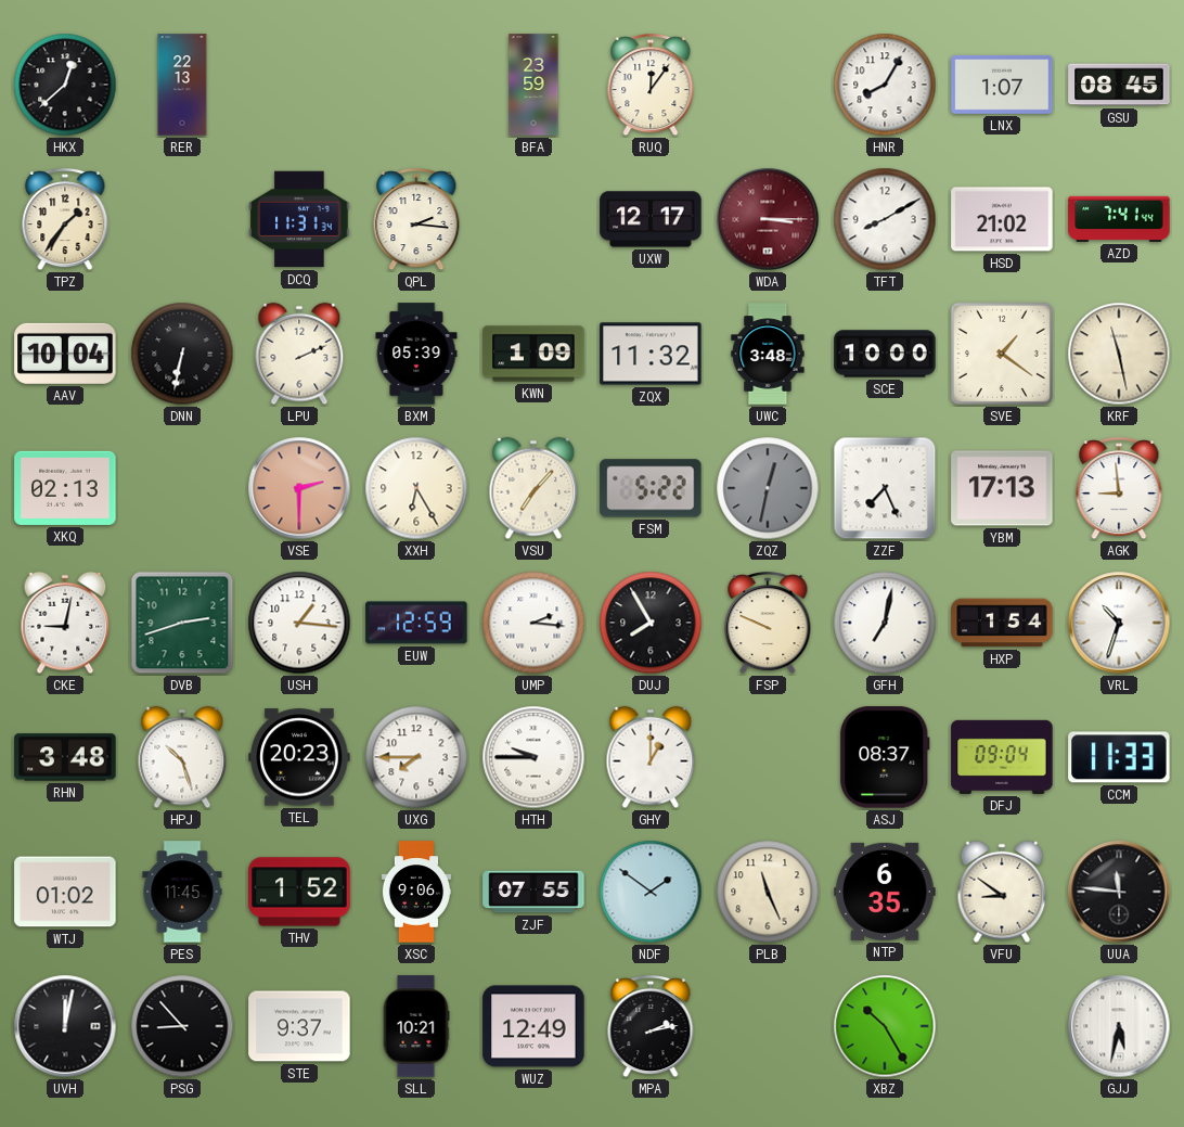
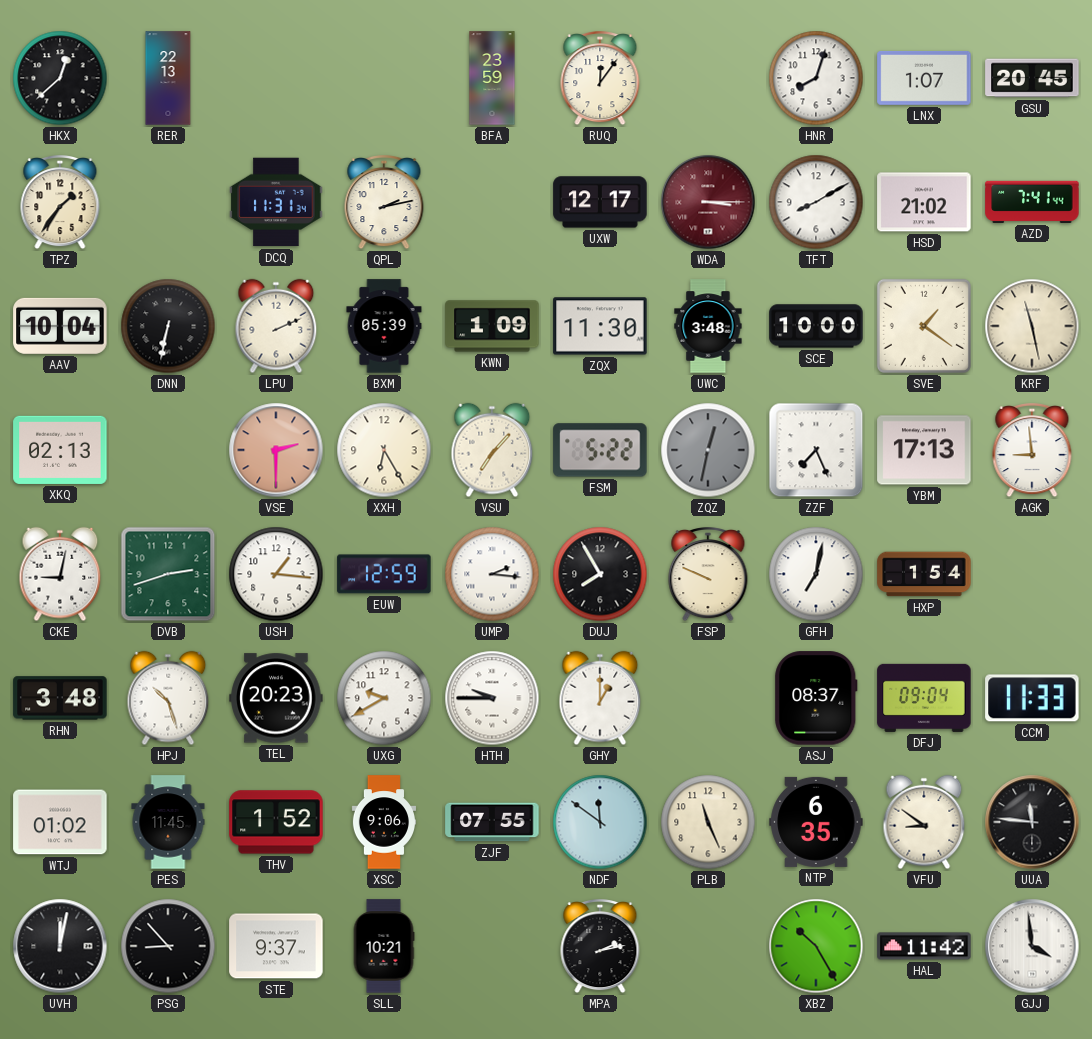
HNR: 8:05 -> 8:03
GSU: 08:45 -> 20:45
QPL: 2:16 -> 2:13
ZQX: 11:32 -> 11:30
VRL: 10:33 -> none
UXG: 7:45 -> 9:40
NDF: 1:51 -> 11:51
WUZ: 12:49 -> none
HAL: none -> 11:42
GJJ: 5:32 -> 3:59
